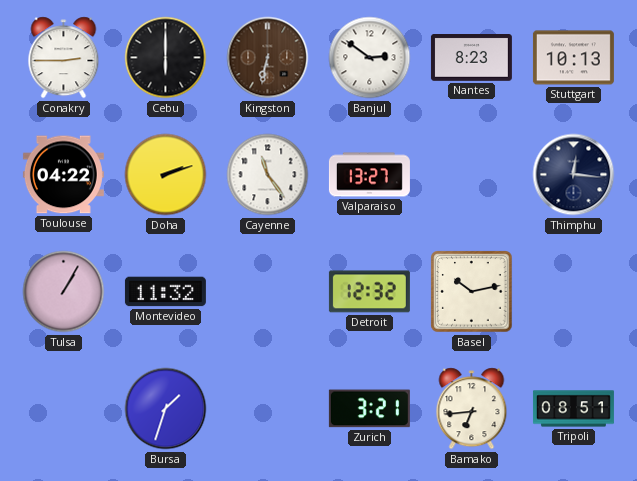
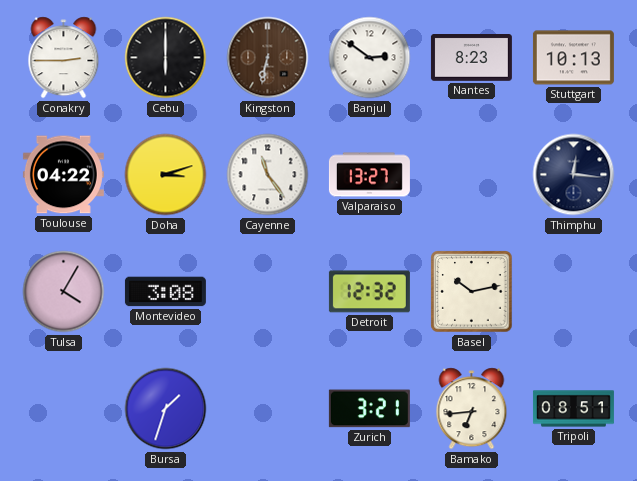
Doha: 2:12 -> 3:12
Tulsa: 1:05 -> 4:05
Montevideo: 11:32 -> 3:08
